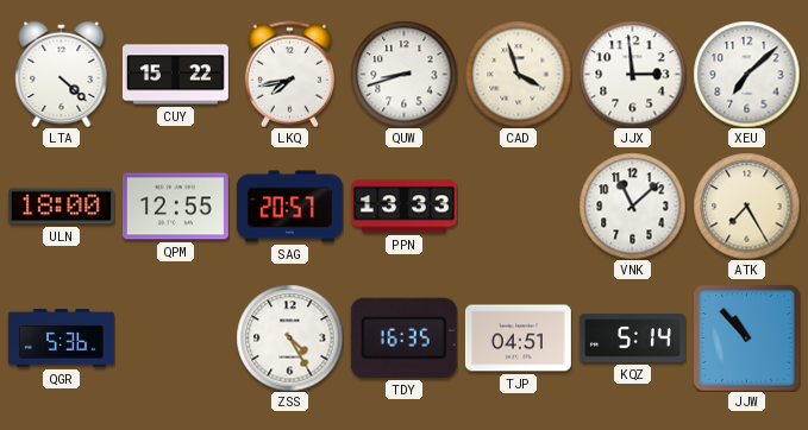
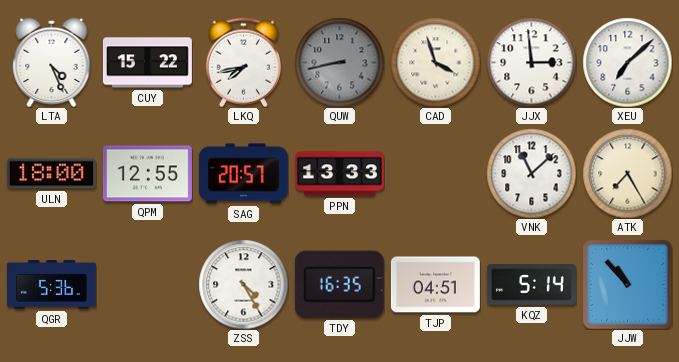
LTA: 4:22 -> 4:26
QUW: 8:42 -> 8:43
QUW dial: white -> grey
